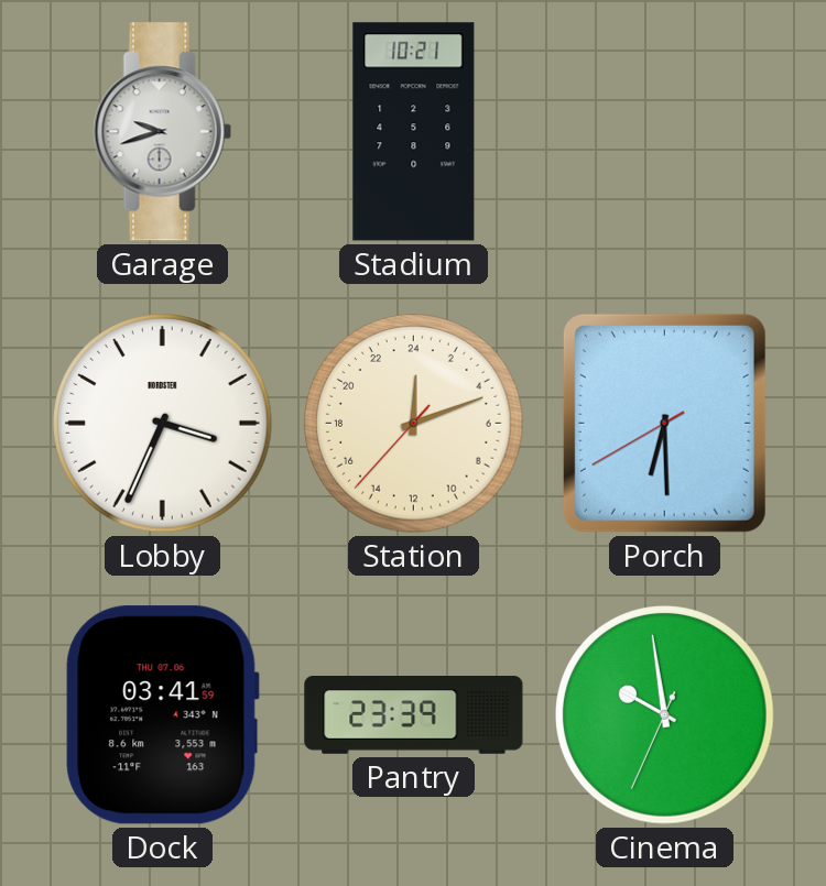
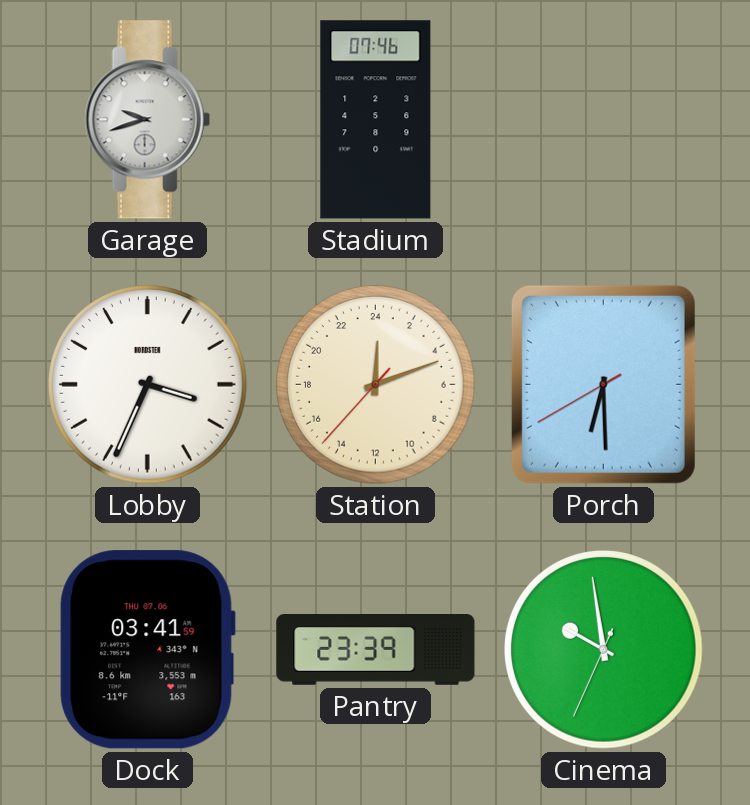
Stadium: 10:21 -> 07:46
